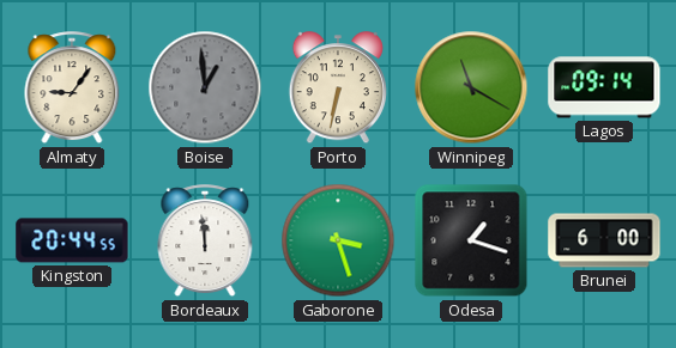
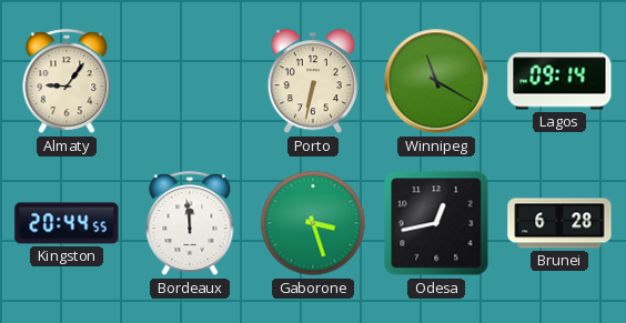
Boise: 12:59 -> none
Odesa: 1:18 -> 12:43
Brunei: 6:00 -> 6:28
